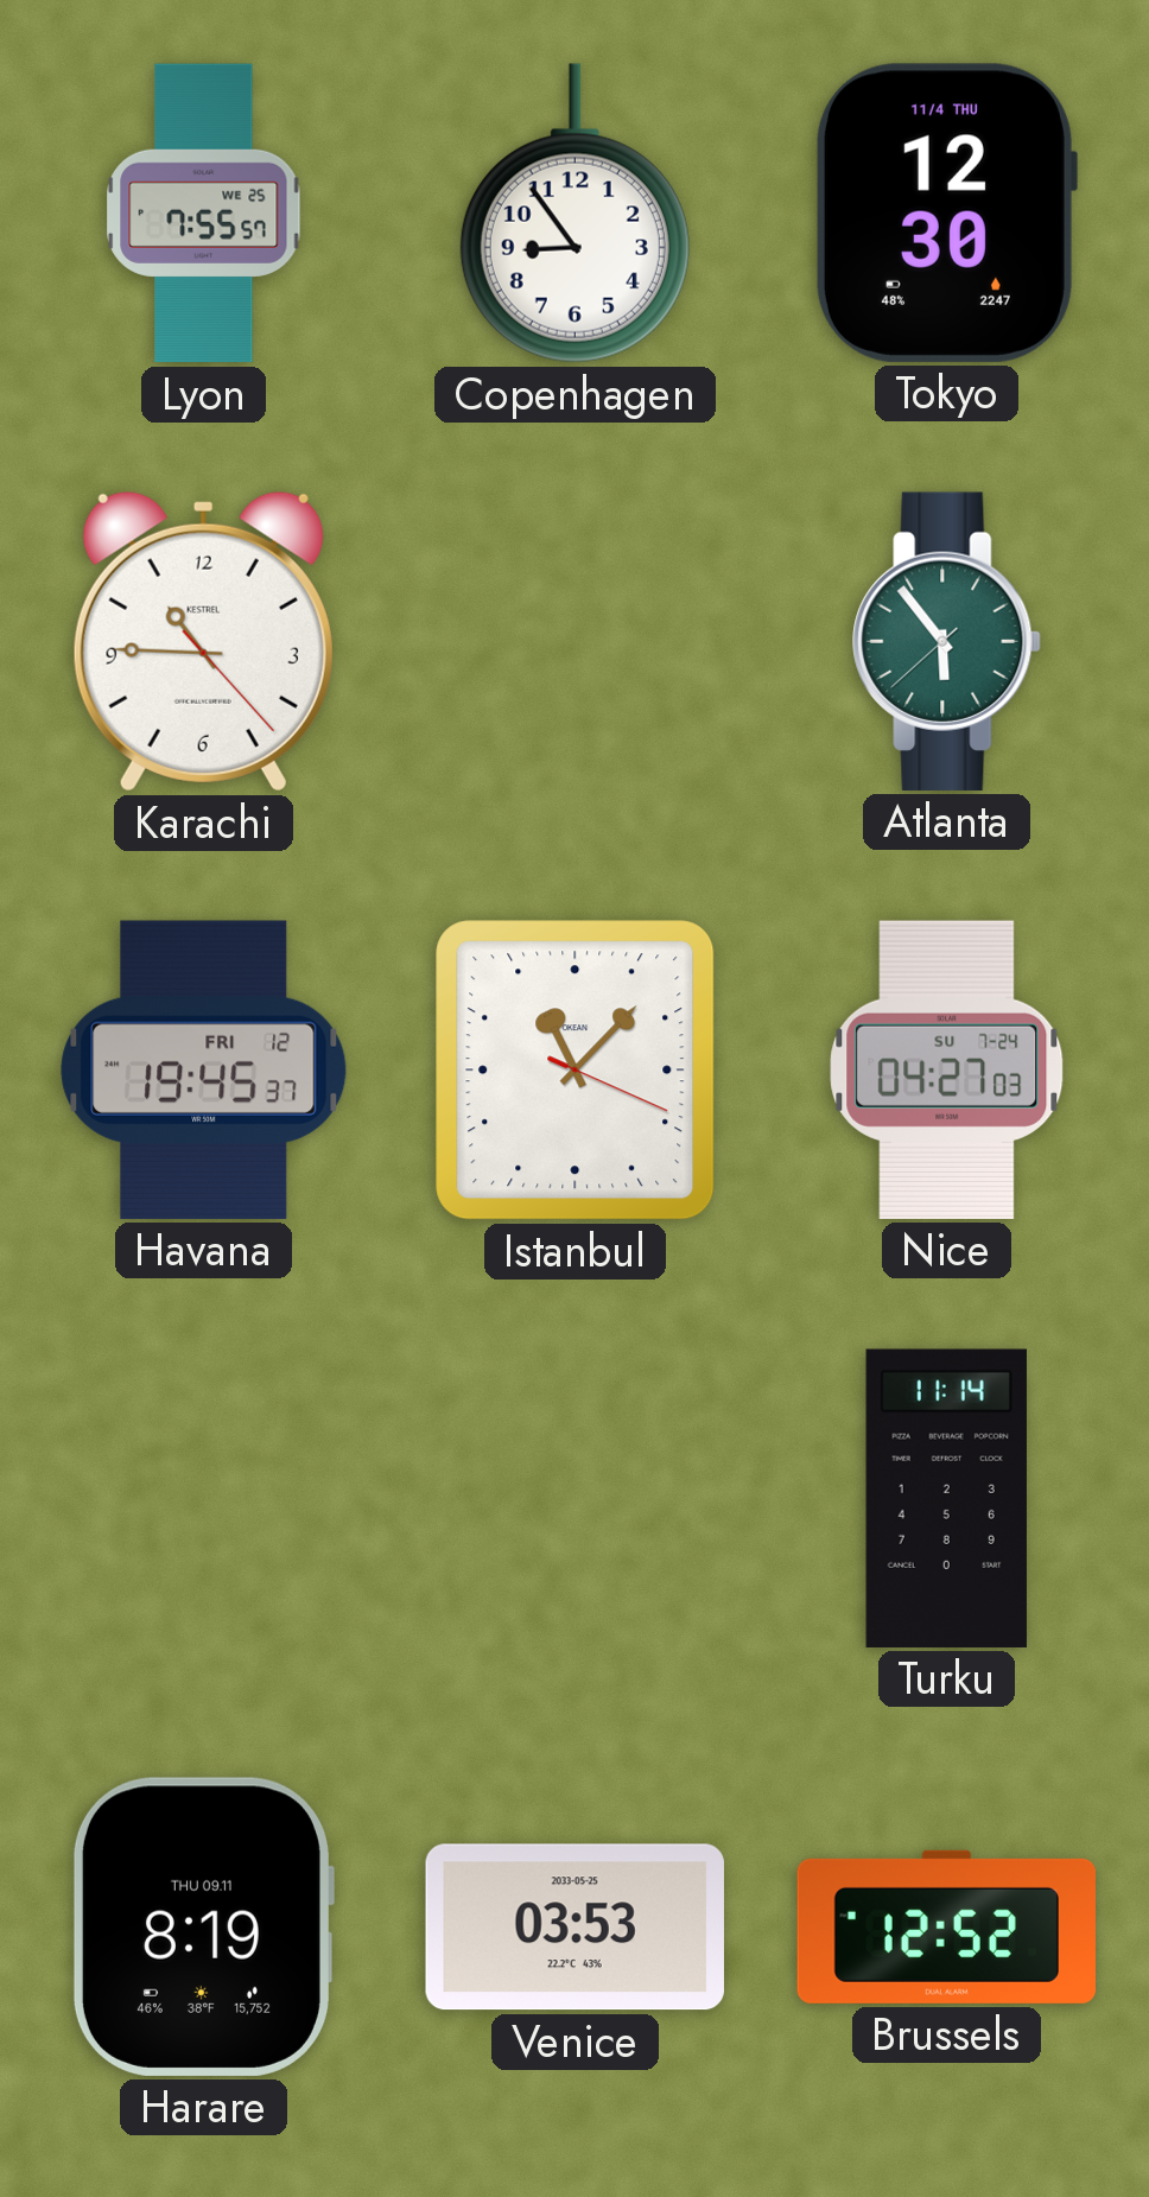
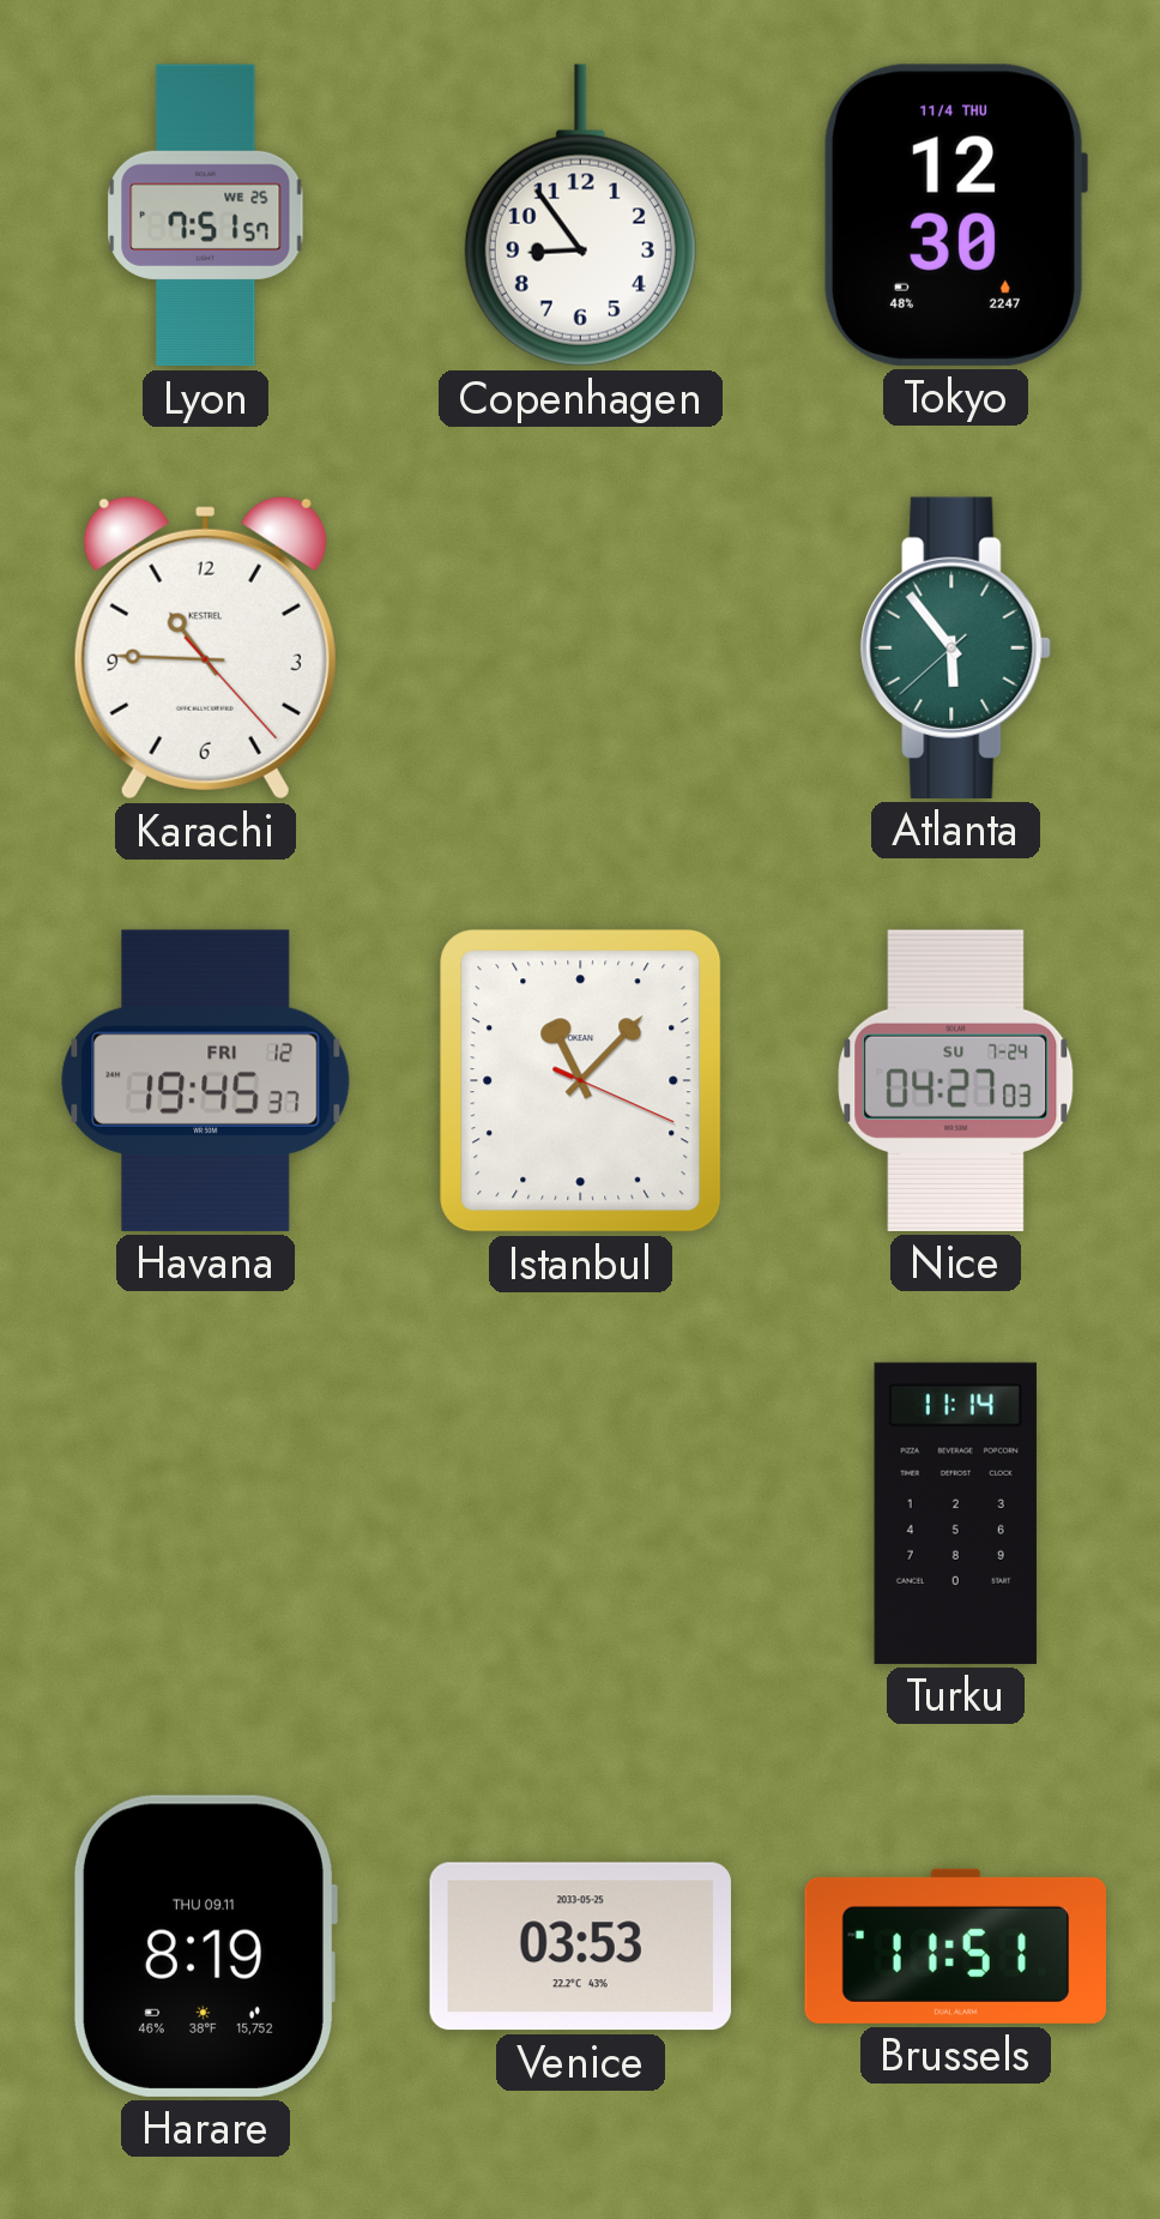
Lyon: 7:55 -> 7:51
Brussels: 12:52 -> 11:51
